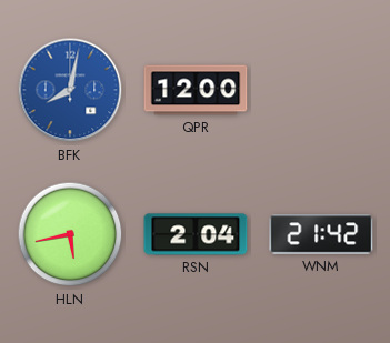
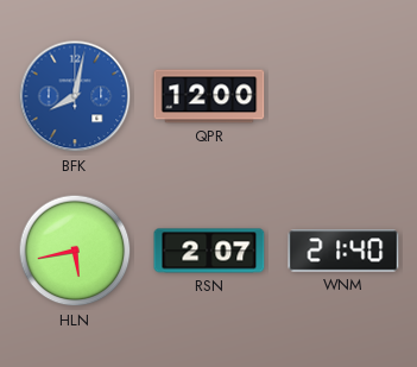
RSN: 2:04 -> 2:07
WNM: 21:42 -> 21:40
